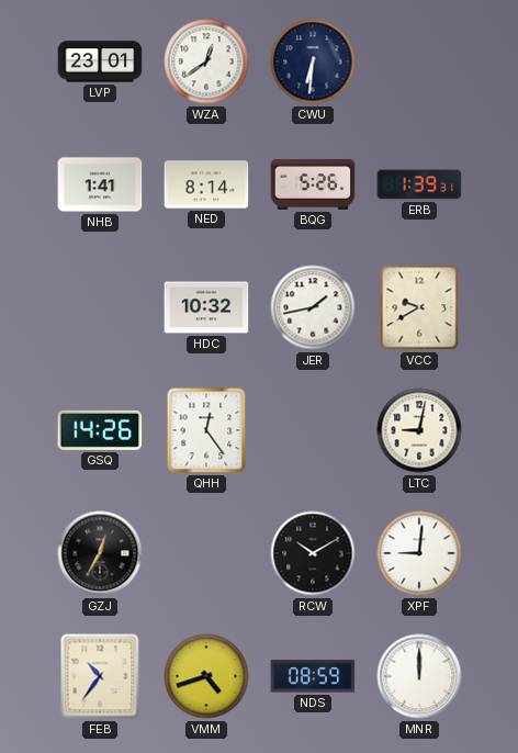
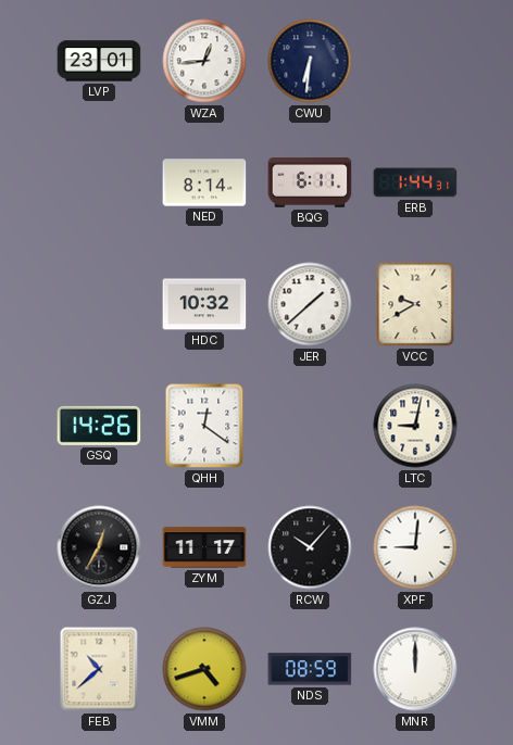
WZA: 12:39 -> 12:44
NHB: 1:41 -> none
BQG: 5:26 -> 6:11
ERB: 1:39 -> 1:44
JER: 1:43 -> 1:38
QHH: 12:24 -> 12:21
ZYM: none -> 11:17
RCW: 10:10 -> 10:07
FEB: 10:36 -> 10:38
